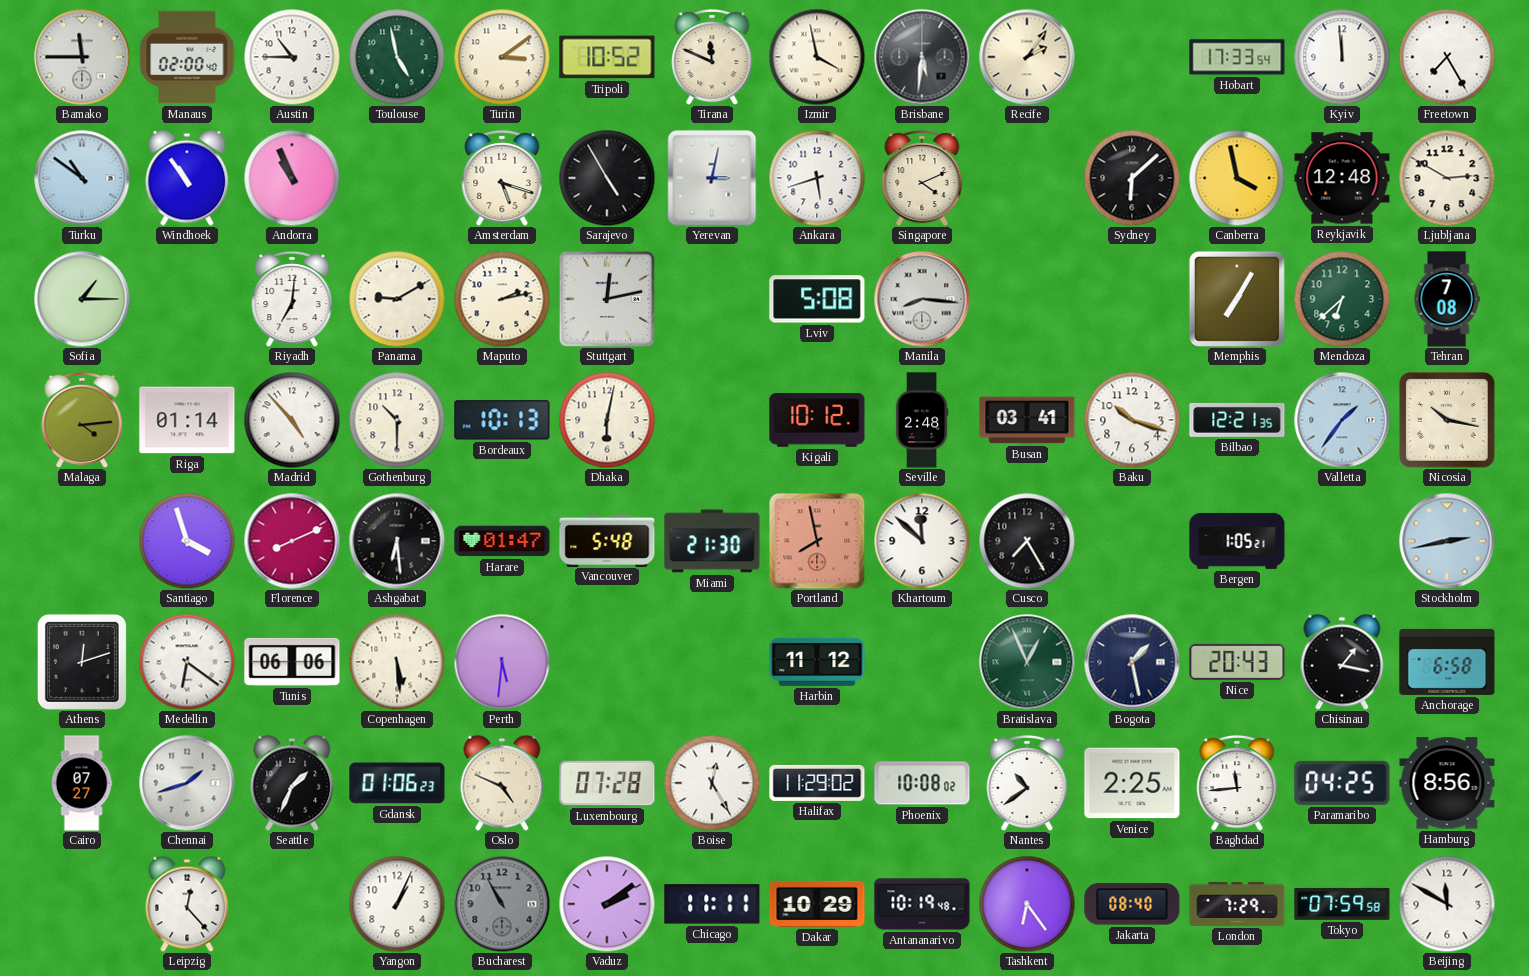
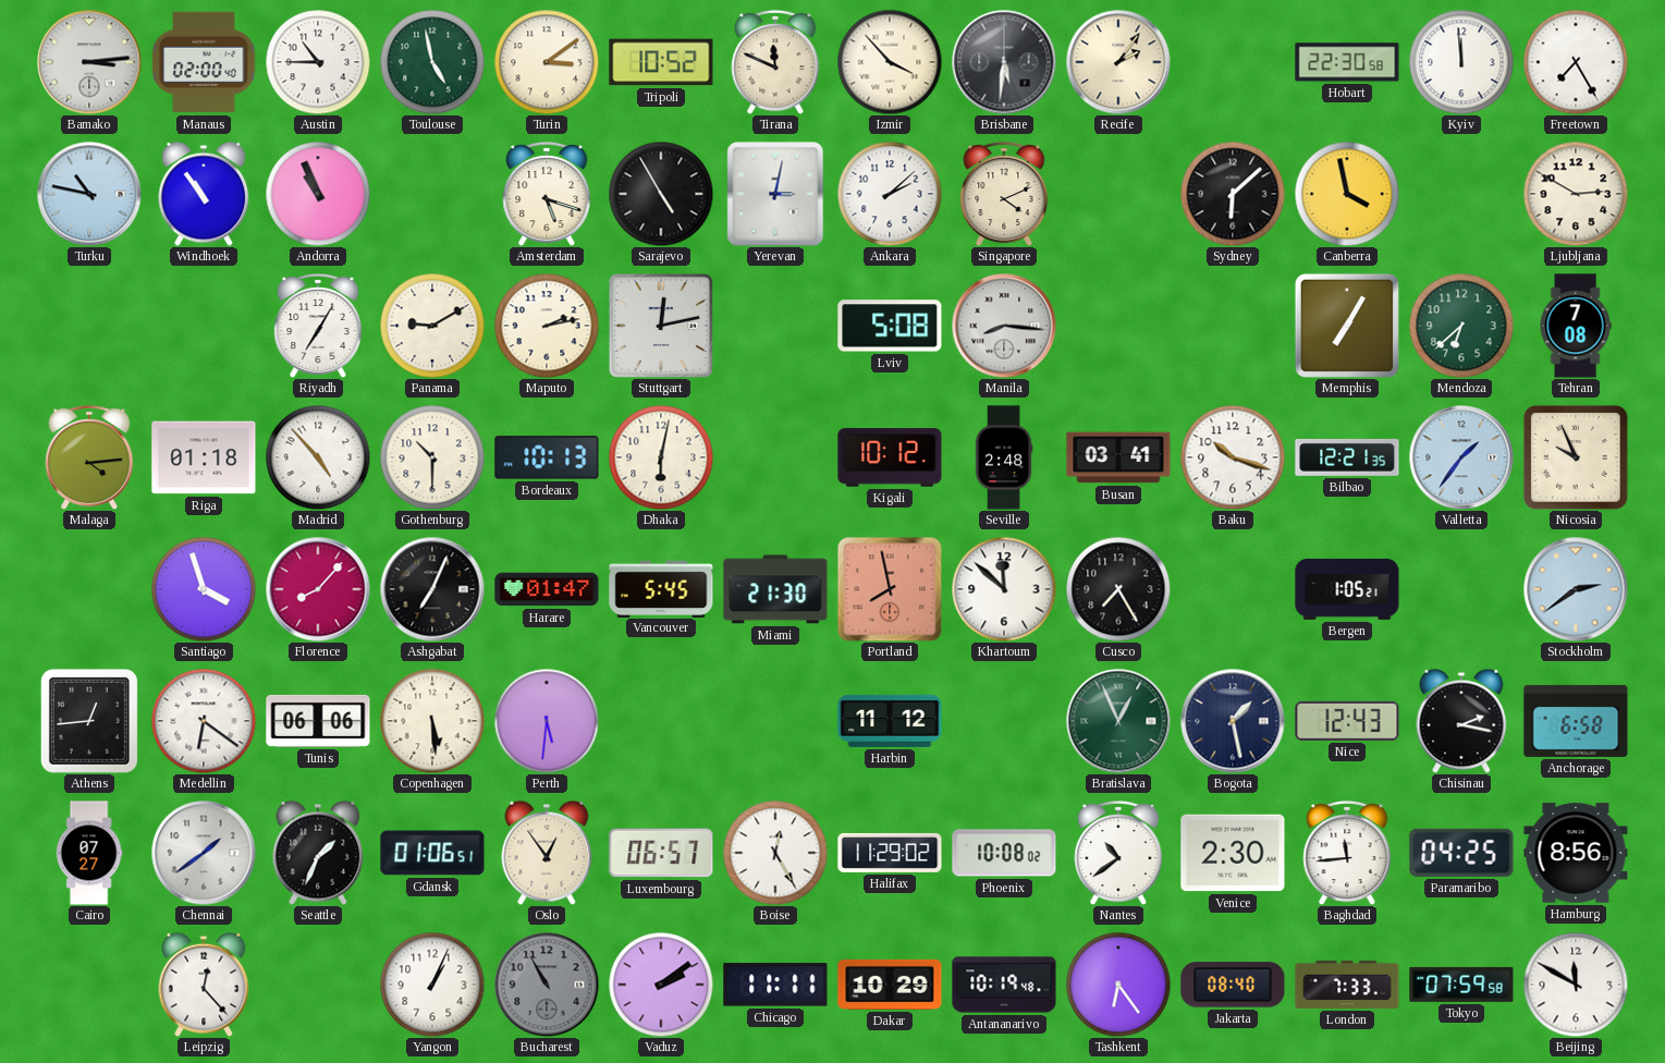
Bamako: 11:45 -> 3:14
Izmir: 3:58 -> 3:53
Hobart: 17:33 -> 22:30
Turku: 10:51 -> 10:47
Ankara: 5:42 -> 2:08
Reykjavik: 12:48 -> none
Sofia: 1:15 -> none
Riyadh: 7:01 -> 7:05
Riga: 01:14 -> 01:18
Nicosia: 10:17 -> 9:56
Florence: 8:11 -> 8:07
Ashgabat: 6:29 -> 7:04
Vancouver: 5:48 -> 5:45
Stockholm: 2:43 -> 2:39
Athens: 12:12 -> 12:44
Nice: 20:43 -> 12:43
Chisinau: 1:17 -> 2:17
Chennai: 1:42 -> 1:39
Gdansk: 01:06:23 -> 01:06:51
Oslo: 4:49 -> 12:54
Luxembourg: 07:28 -> 06:57
Venice: 2:25 -> 2:30
London: 7:29 -> 7:33
